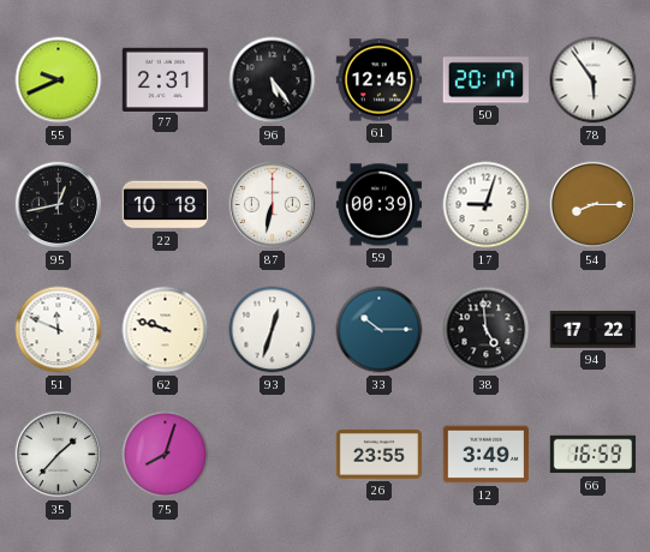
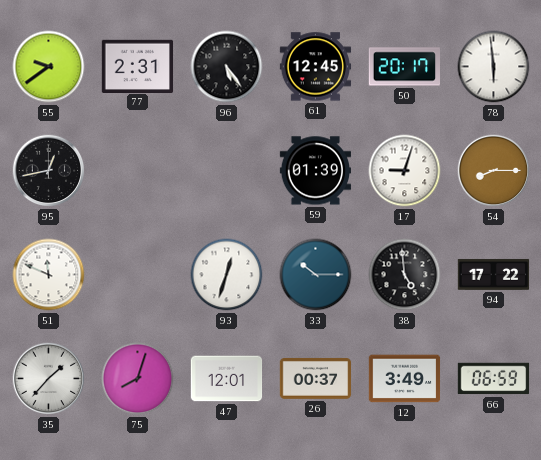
55: 9:41 -> 9:39
78: 5:54 -> 5:59
22: 10:18 -> none
87: 6:32 -> none
59: 00:39 -> 01:39
62: 9:48 -> none
47: none -> 12:01
26: 23:55 -> 00:37
66: 16:59 -> 06:59
